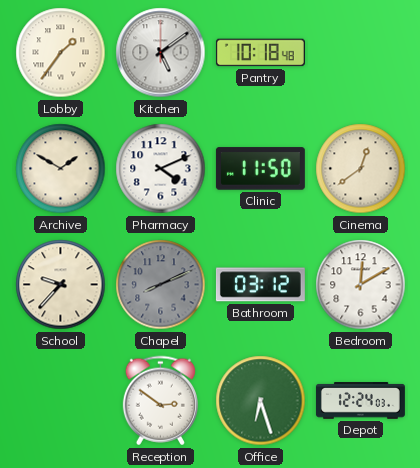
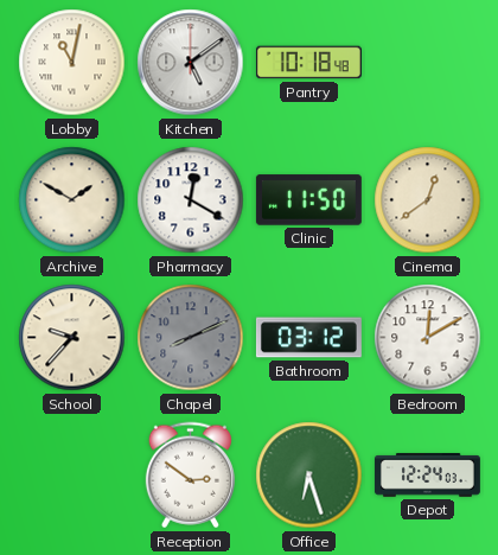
Lobby: 1:36 -> 11:02
Pharmacy: 4:11 -> 12:20
